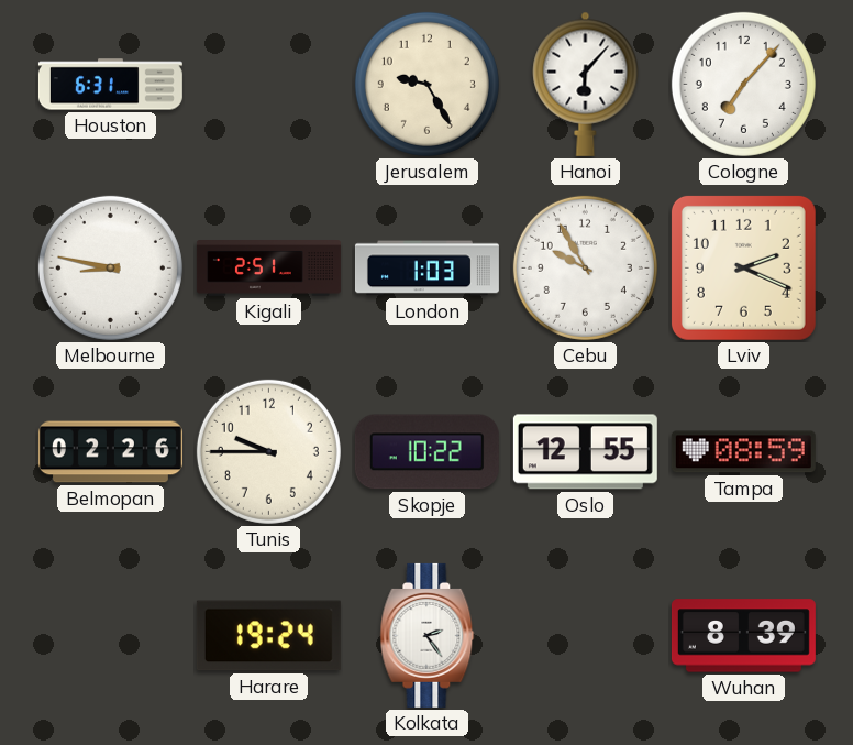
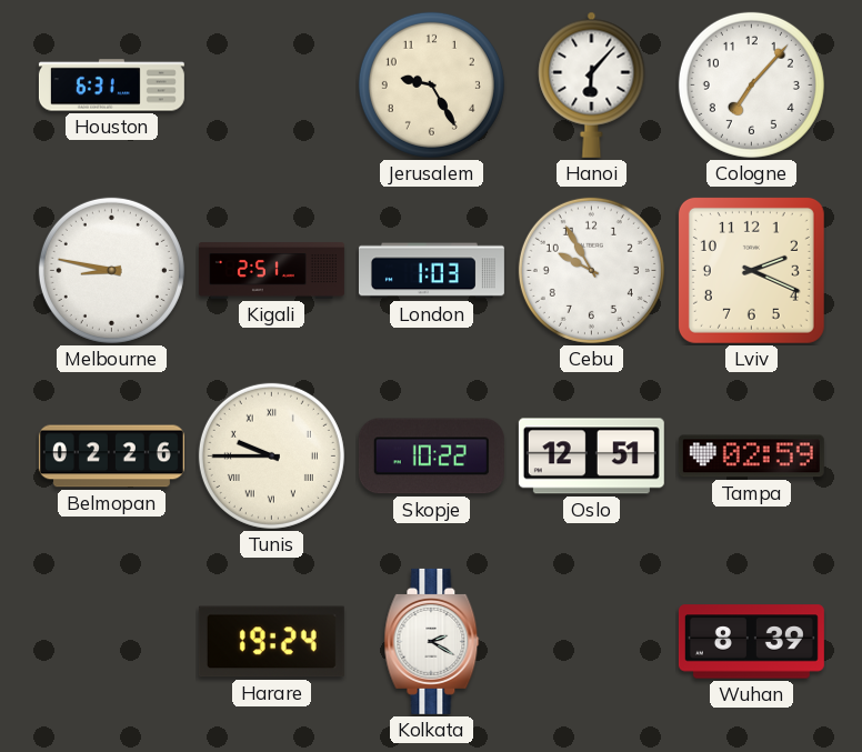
Tunis numerals: Arabic -> Roman
Oslo: 12:55 -> 12:51
Tampa: 08:59 -> 02:59
Kolkata: 2:24 -> 2:20
